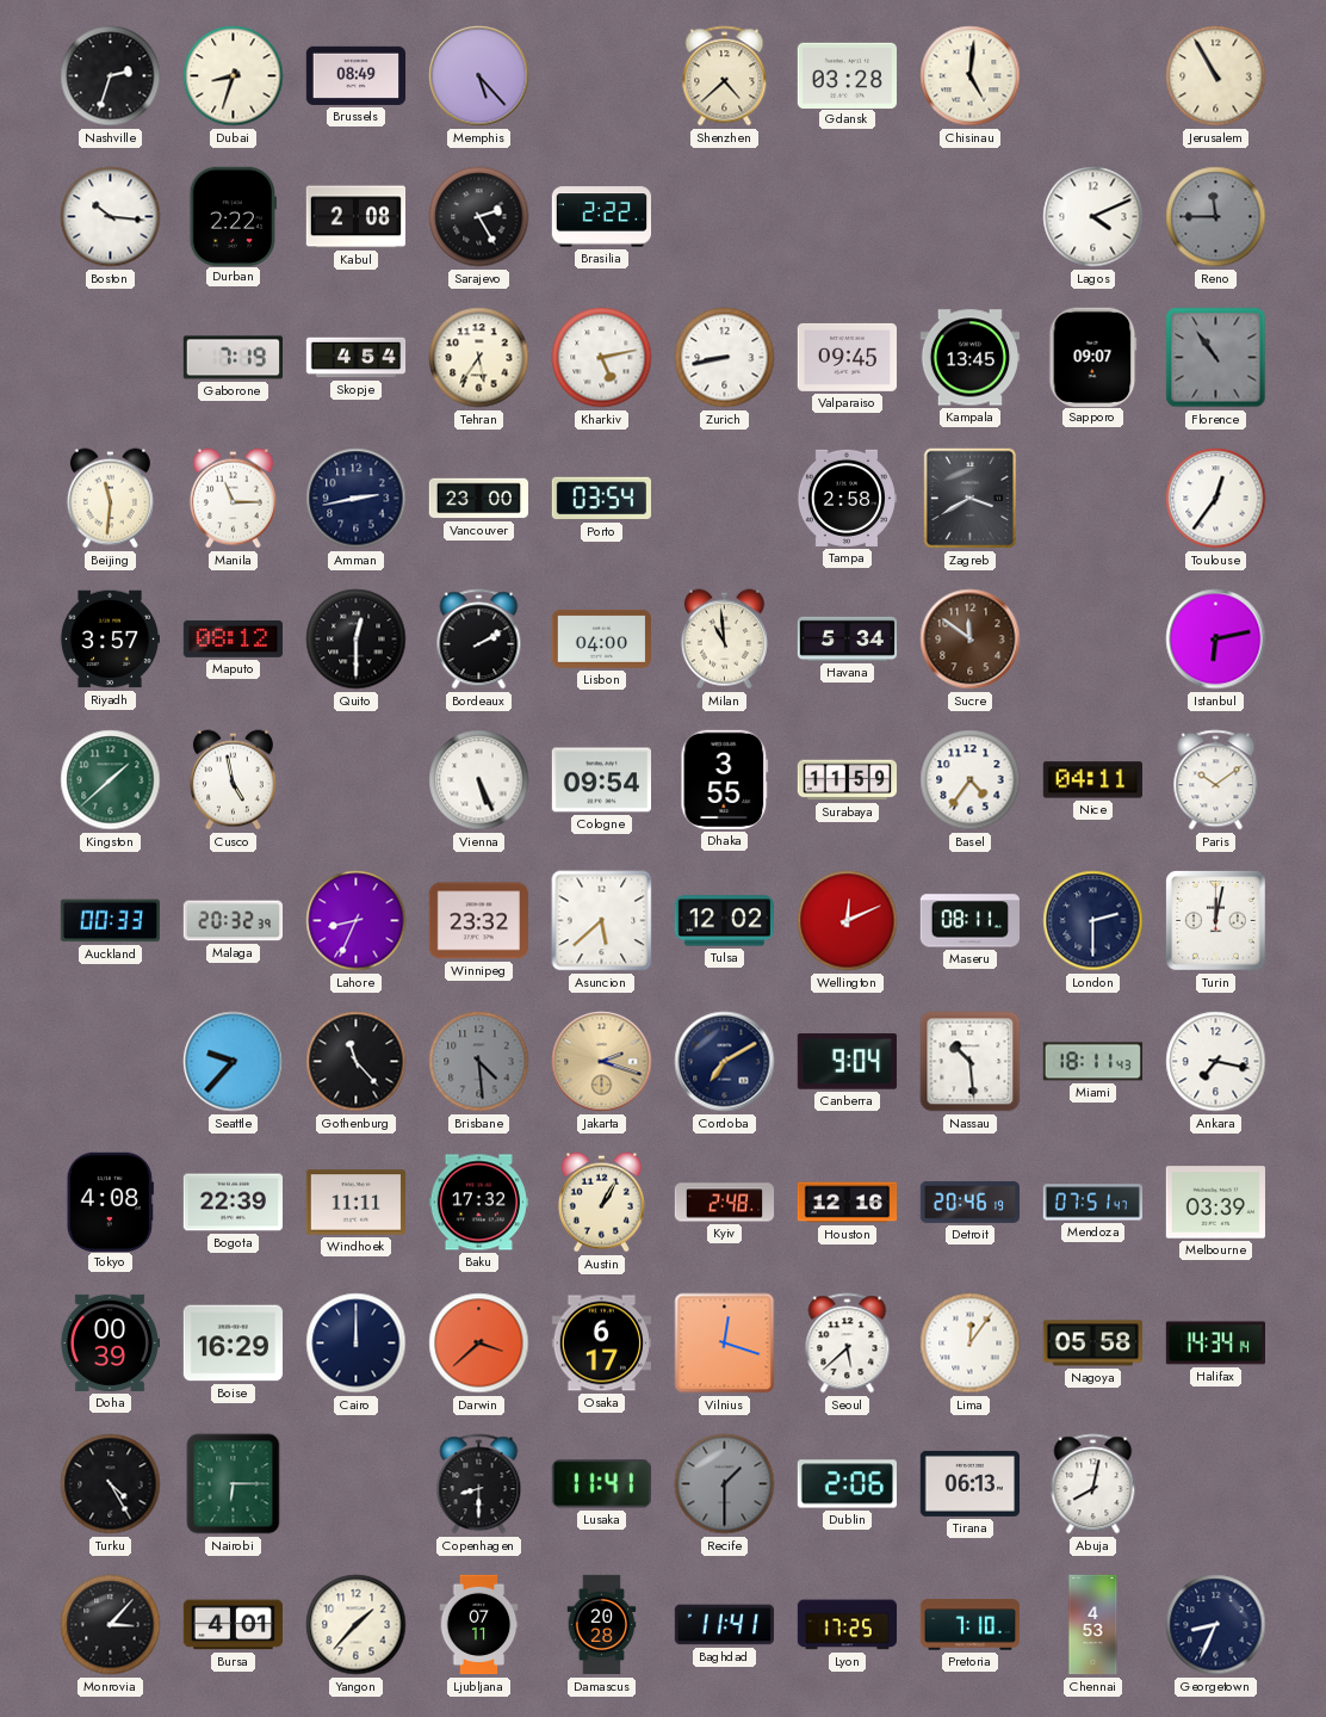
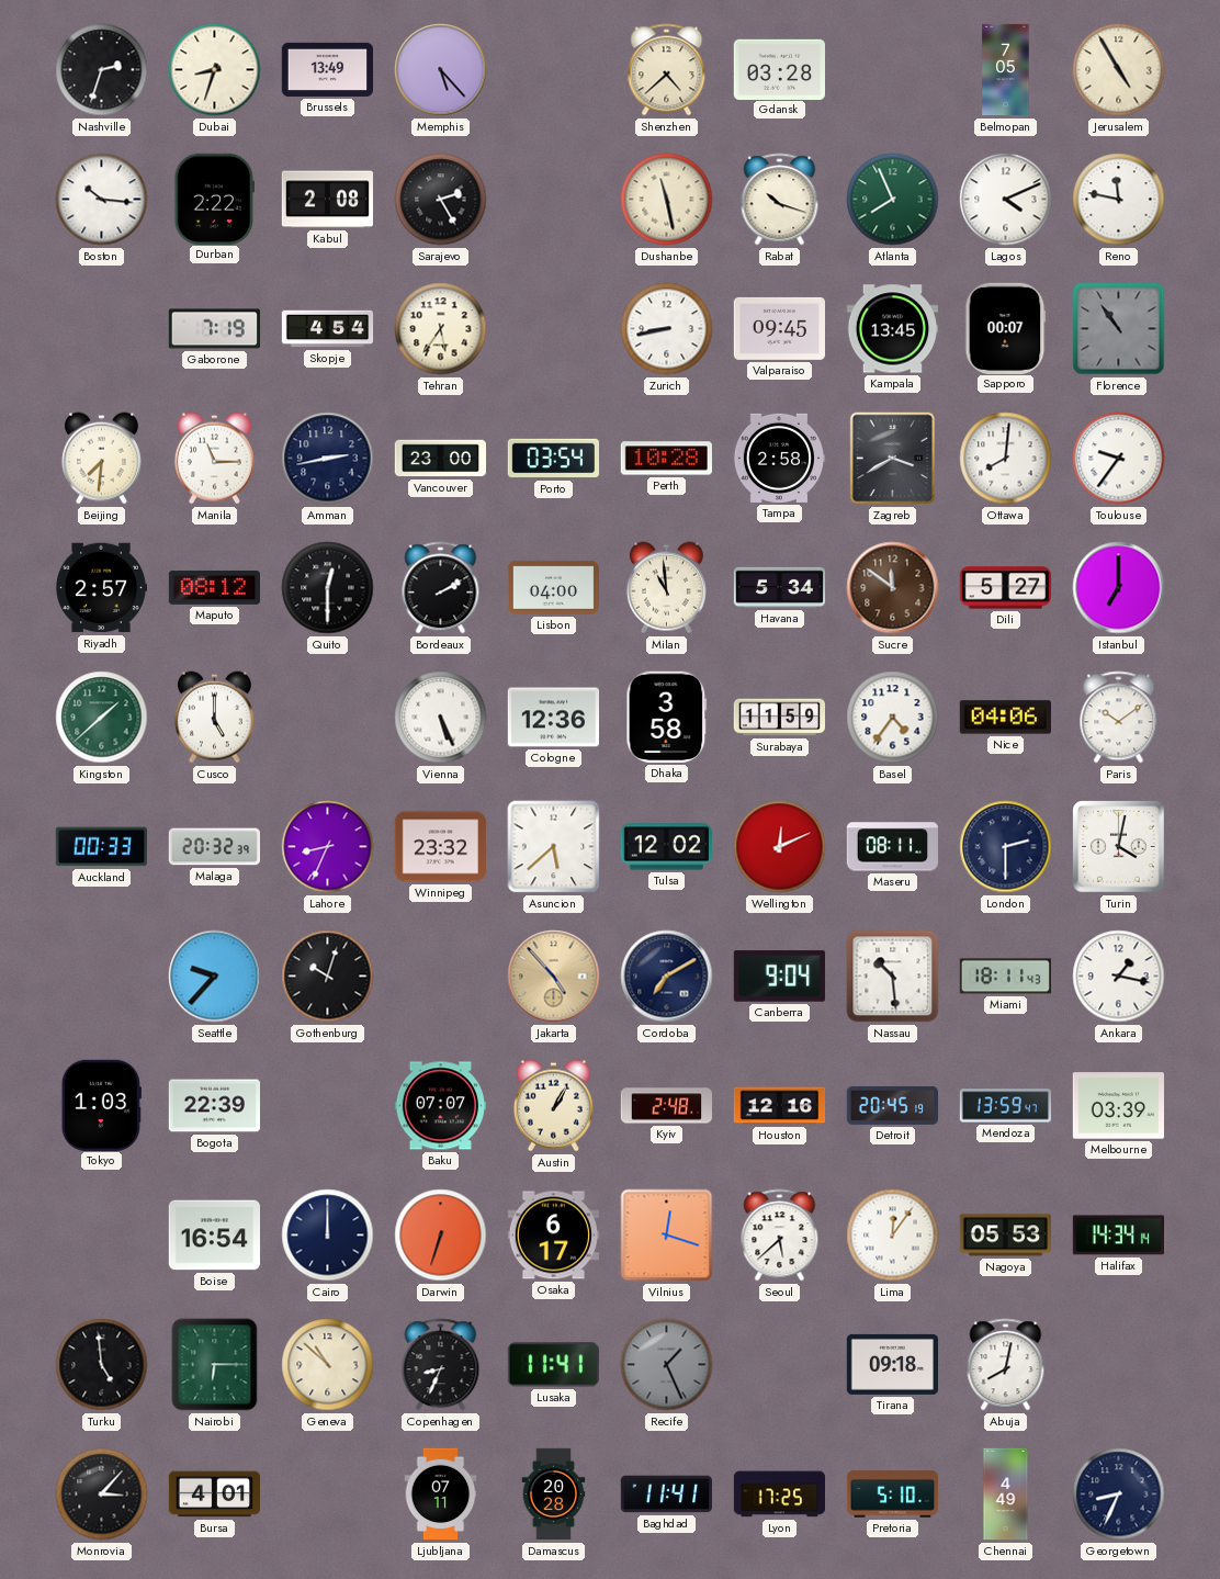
Brussels: 08:49 -> 13:49
Chisinau: 5:01 -> none
Belmopan: none -> 7:05
Jerusalem: 10:55 -> 4:55
Brasilia: 2:22 -> none
Dushanbe: none -> 11:28
Rabat: none -> 10:18
Atlanta: none -> 7:56
Reno: 11:45 -> 11:47
Reno dial: grey -> white
Kharkiv: 5:13 -> none
Sapporo: 09:07 -> 00:07
Beijing: 11:31 -> 7:31
Perth: none -> 10:28
Ottawa: none -> 8:01
Toulouse: 12:36 -> 9:36
Riyadh: 3:57 -> 2:57
Dili: none -> 5:27
Istanbul: 6:13 -> 7:00
Cusco: 4:58 -> 5:00
Cologne: 09:54 -> 12:36
Dhaka: 3:55 -> 3:58
Nice: 04:11 -> 04:06
Turin: 12:02 -> 4:02
Gothenburg: 11:23 -> 10:03
Brisbane: 4:29 -> none
Jakarta: 2:18 -> 4:53
Ankara: 7:17 -> 1:17
Tokyo: 4:08 -> 1:03
Windhoek: 11:11 -> none
Baku: 17:32 -> 07:07
Detroit: 20:46 -> 20:45
Mendoza: 07:51 -> 13:59
Doha: 00:39 -> none
Boise: 16:29 -> 16:54
Darwin: 3:38 -> 6:33
Nagoya: 05:58 -> 05:53
Turku: 4:25 -> 4:59
Geneva: none -> 10:52
Copenhagen: 8:30 -> 8:34
Recife: 1:30 -> 1:26
Dublin: 2:06 -> none
Tirana: 06:13 -> 09:18
Yangon: 1:37 -> none
Pretoria: 7:10 -> 5:10
Chennai: 4:53 -> 4:49
